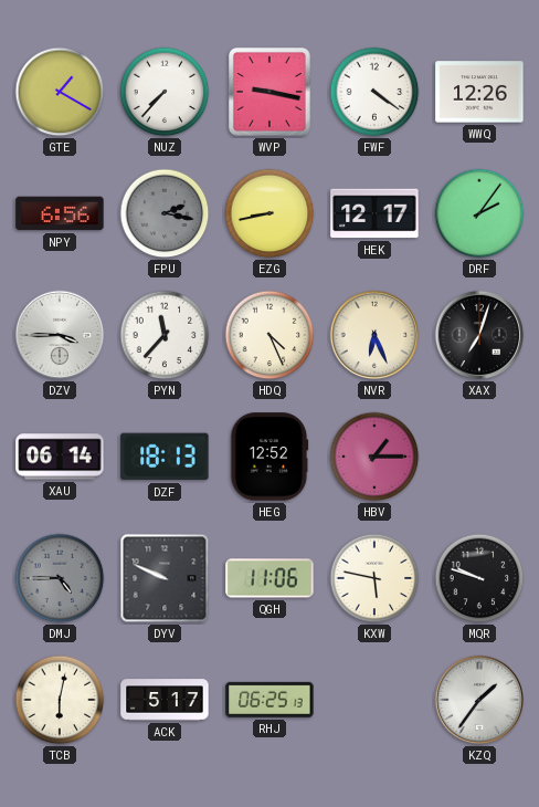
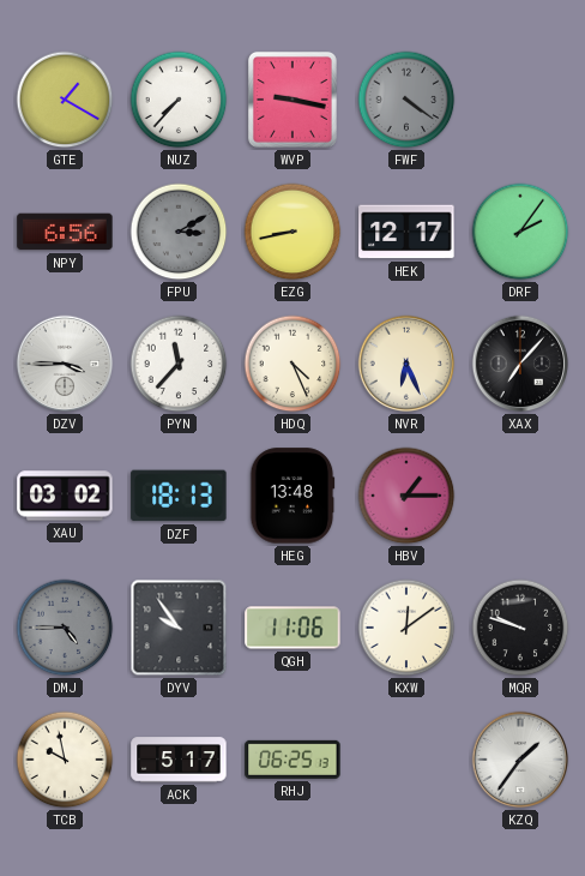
FWF dial: white -> grey
WWQ: 12:26 -> none
FPU: 2:17 -> 3:10
XAX: 7:03 -> 7:07
XAU: 06:14 -> 03:02
HEG: 12:52 -> 13:48
DYV: 9:49 -> 9:54
KXW: 5:47 -> 12:09
TCB: 6:02 -> 9:58
